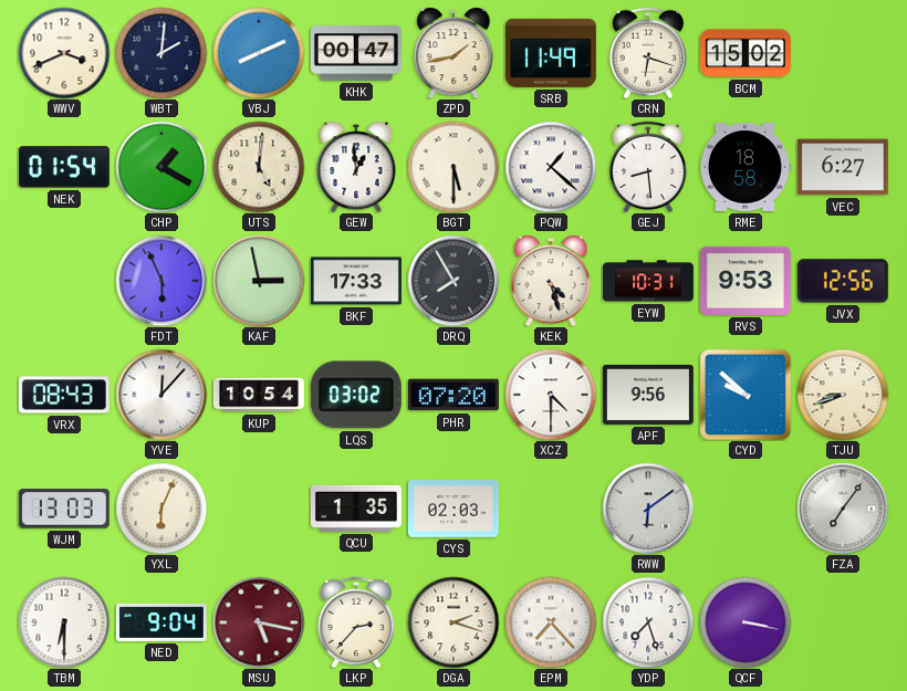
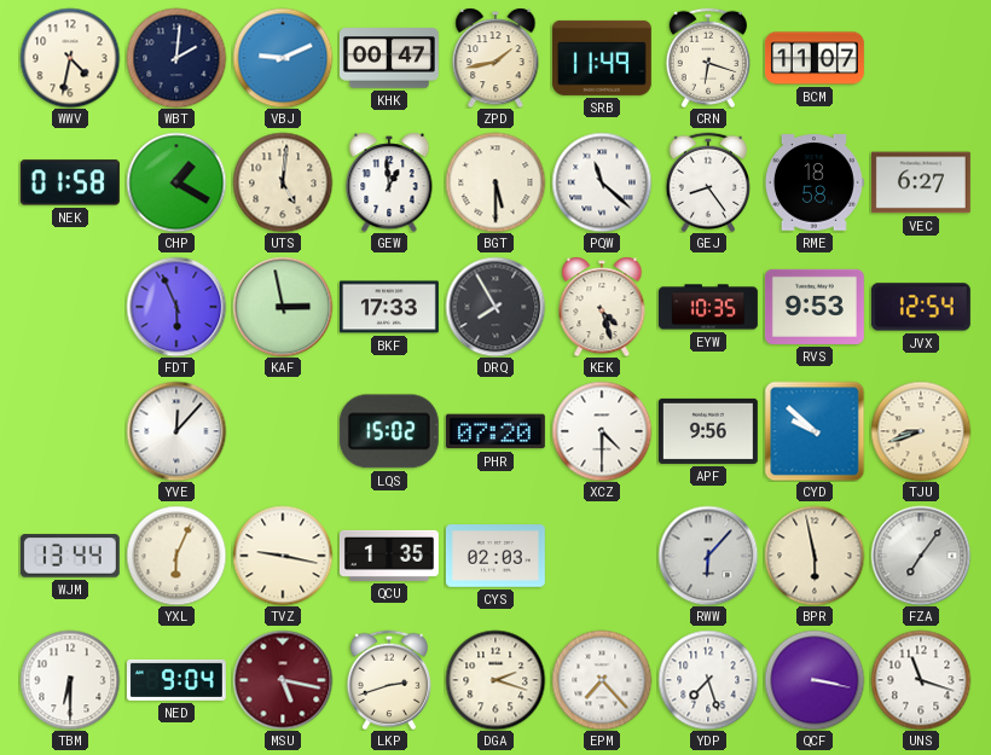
WWV: 3:41 -> 4:32
VBJ: 8:11 -> 9:11
BCM: 15:02 -> 11:07
NEK: 01:54 -> 01:58
PQW: 1:22 -> 11:22
GEJ: 8:29 -> 8:24
EYW: 10:31 -> 10:35
JVX: 12:56 -> 12:54
VRX: 08:43 -> none
KUP: 10:54 -> none
LQS: 03:02 -> 15:02
WJM: 13:03 -> 13:44
TVZ: none -> 9:17
RWW: 6:09 -> 6:07
BPR: none -> 5:58
LKP: 2:37 -> 2:42
UNS: none -> 11:18
